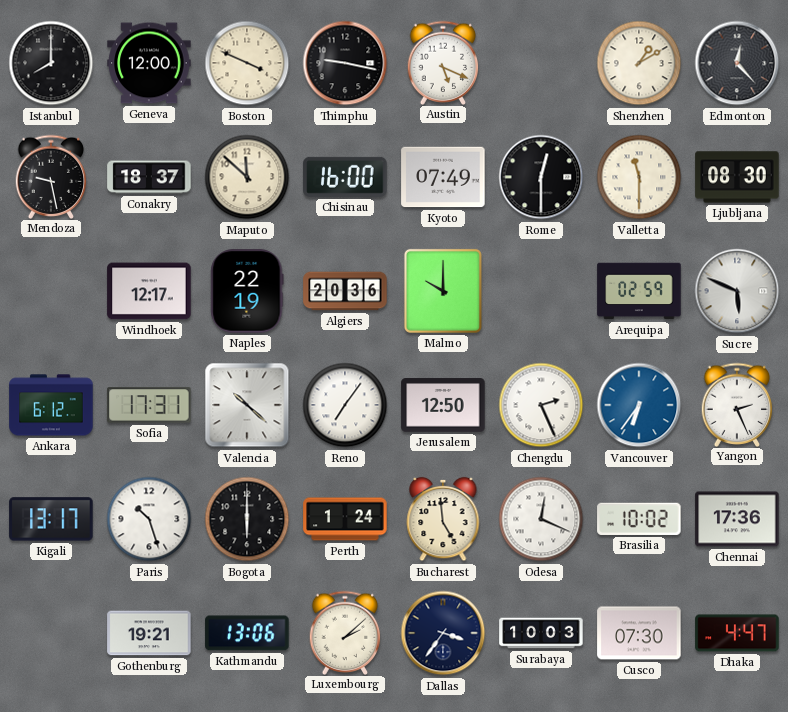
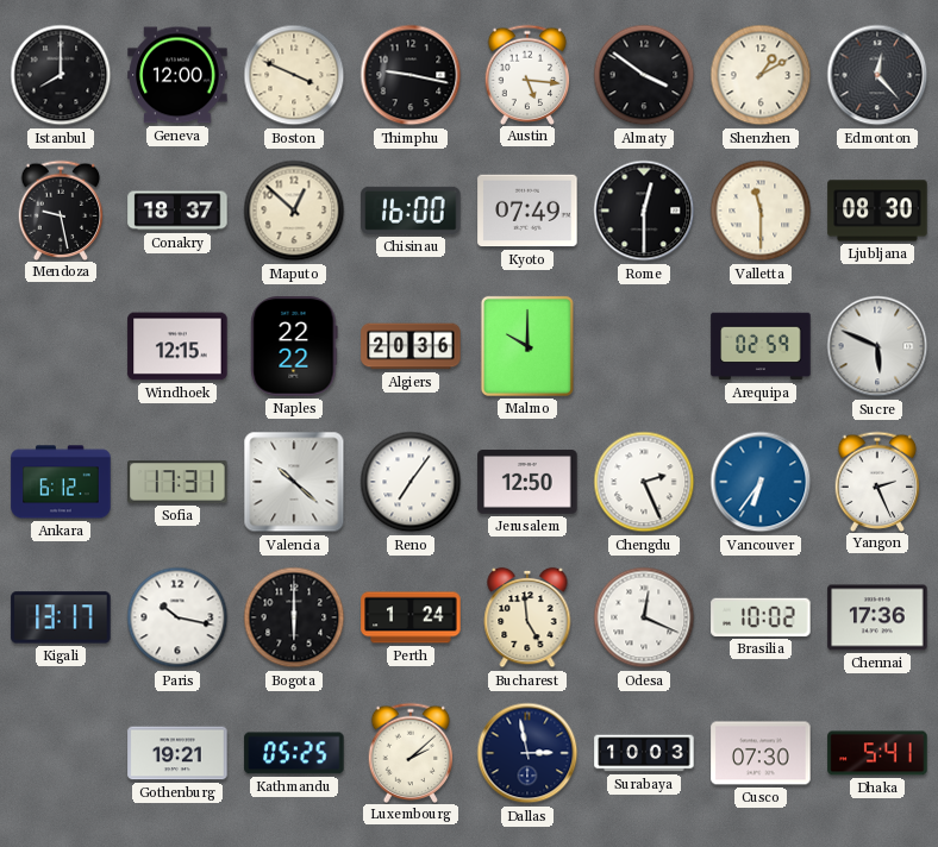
Austin: 5:19 -> 5:16
Almaty: none -> 3:51
Maputo: 11:52 -> 12:52
Windhoek: 12:17 -> 12:15
Naples: 22:19 -> 22:22
Paris: 10:27 -> 10:17
Kathmandu: 13:06 -> 05:25
Dallas: 3:36 -> 2:58
Dhaka: 4:47 -> 5:41
